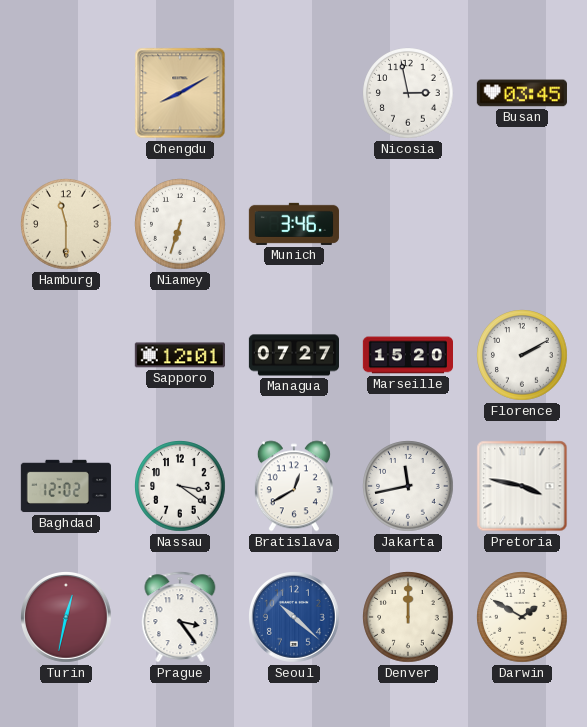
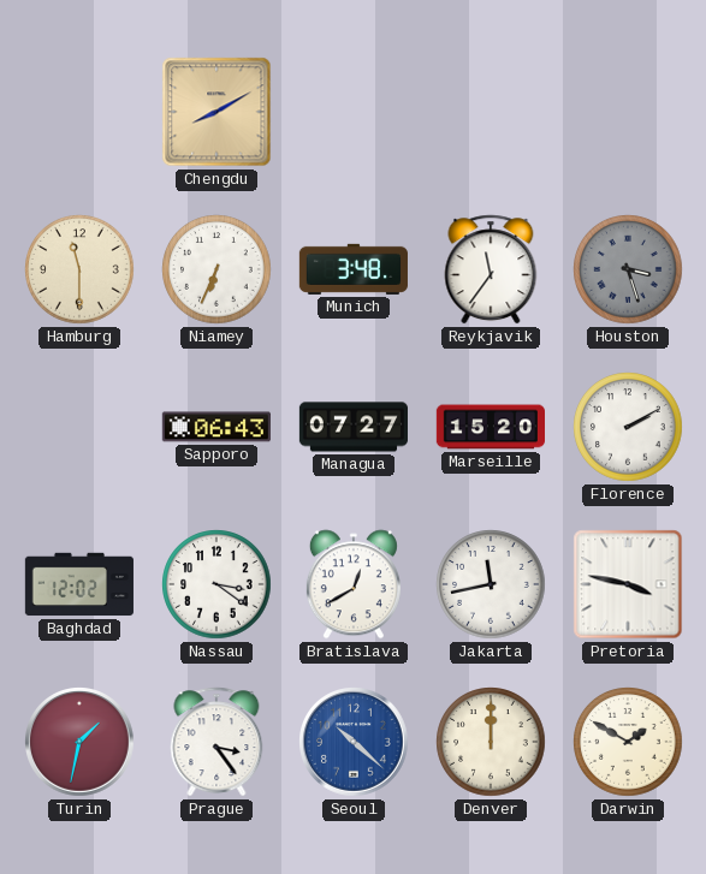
Nicosia: 2:58 -> none
Busan: 03:45 -> none
Niamey: 6:33 -> 6:34
Munich: 3:46 -> 3:48
Reykjavik: none -> 11:36
Houston: none -> 3:27
Sapporo: 12:01 -> 06:43
Turin: 12:32 -> 1:32
